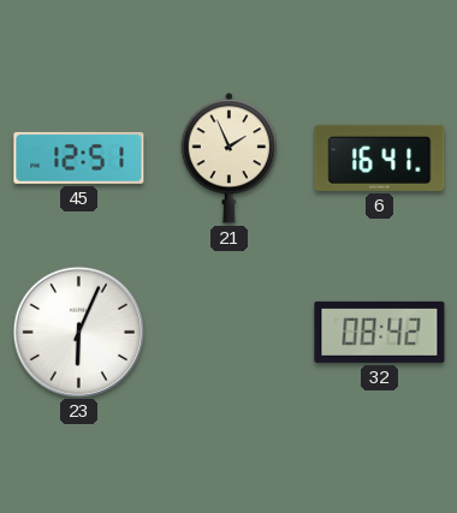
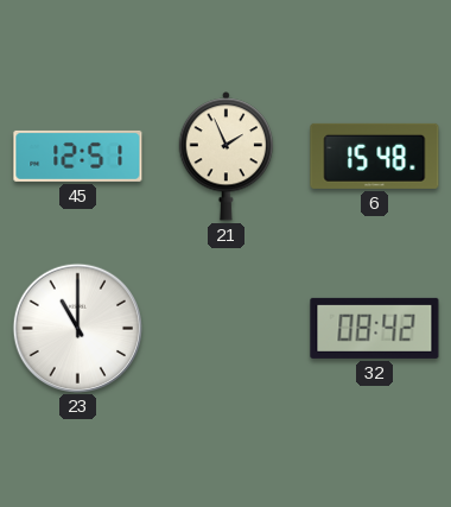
6: 16:41 -> 15:48
23: 6:04 -> 11:00
